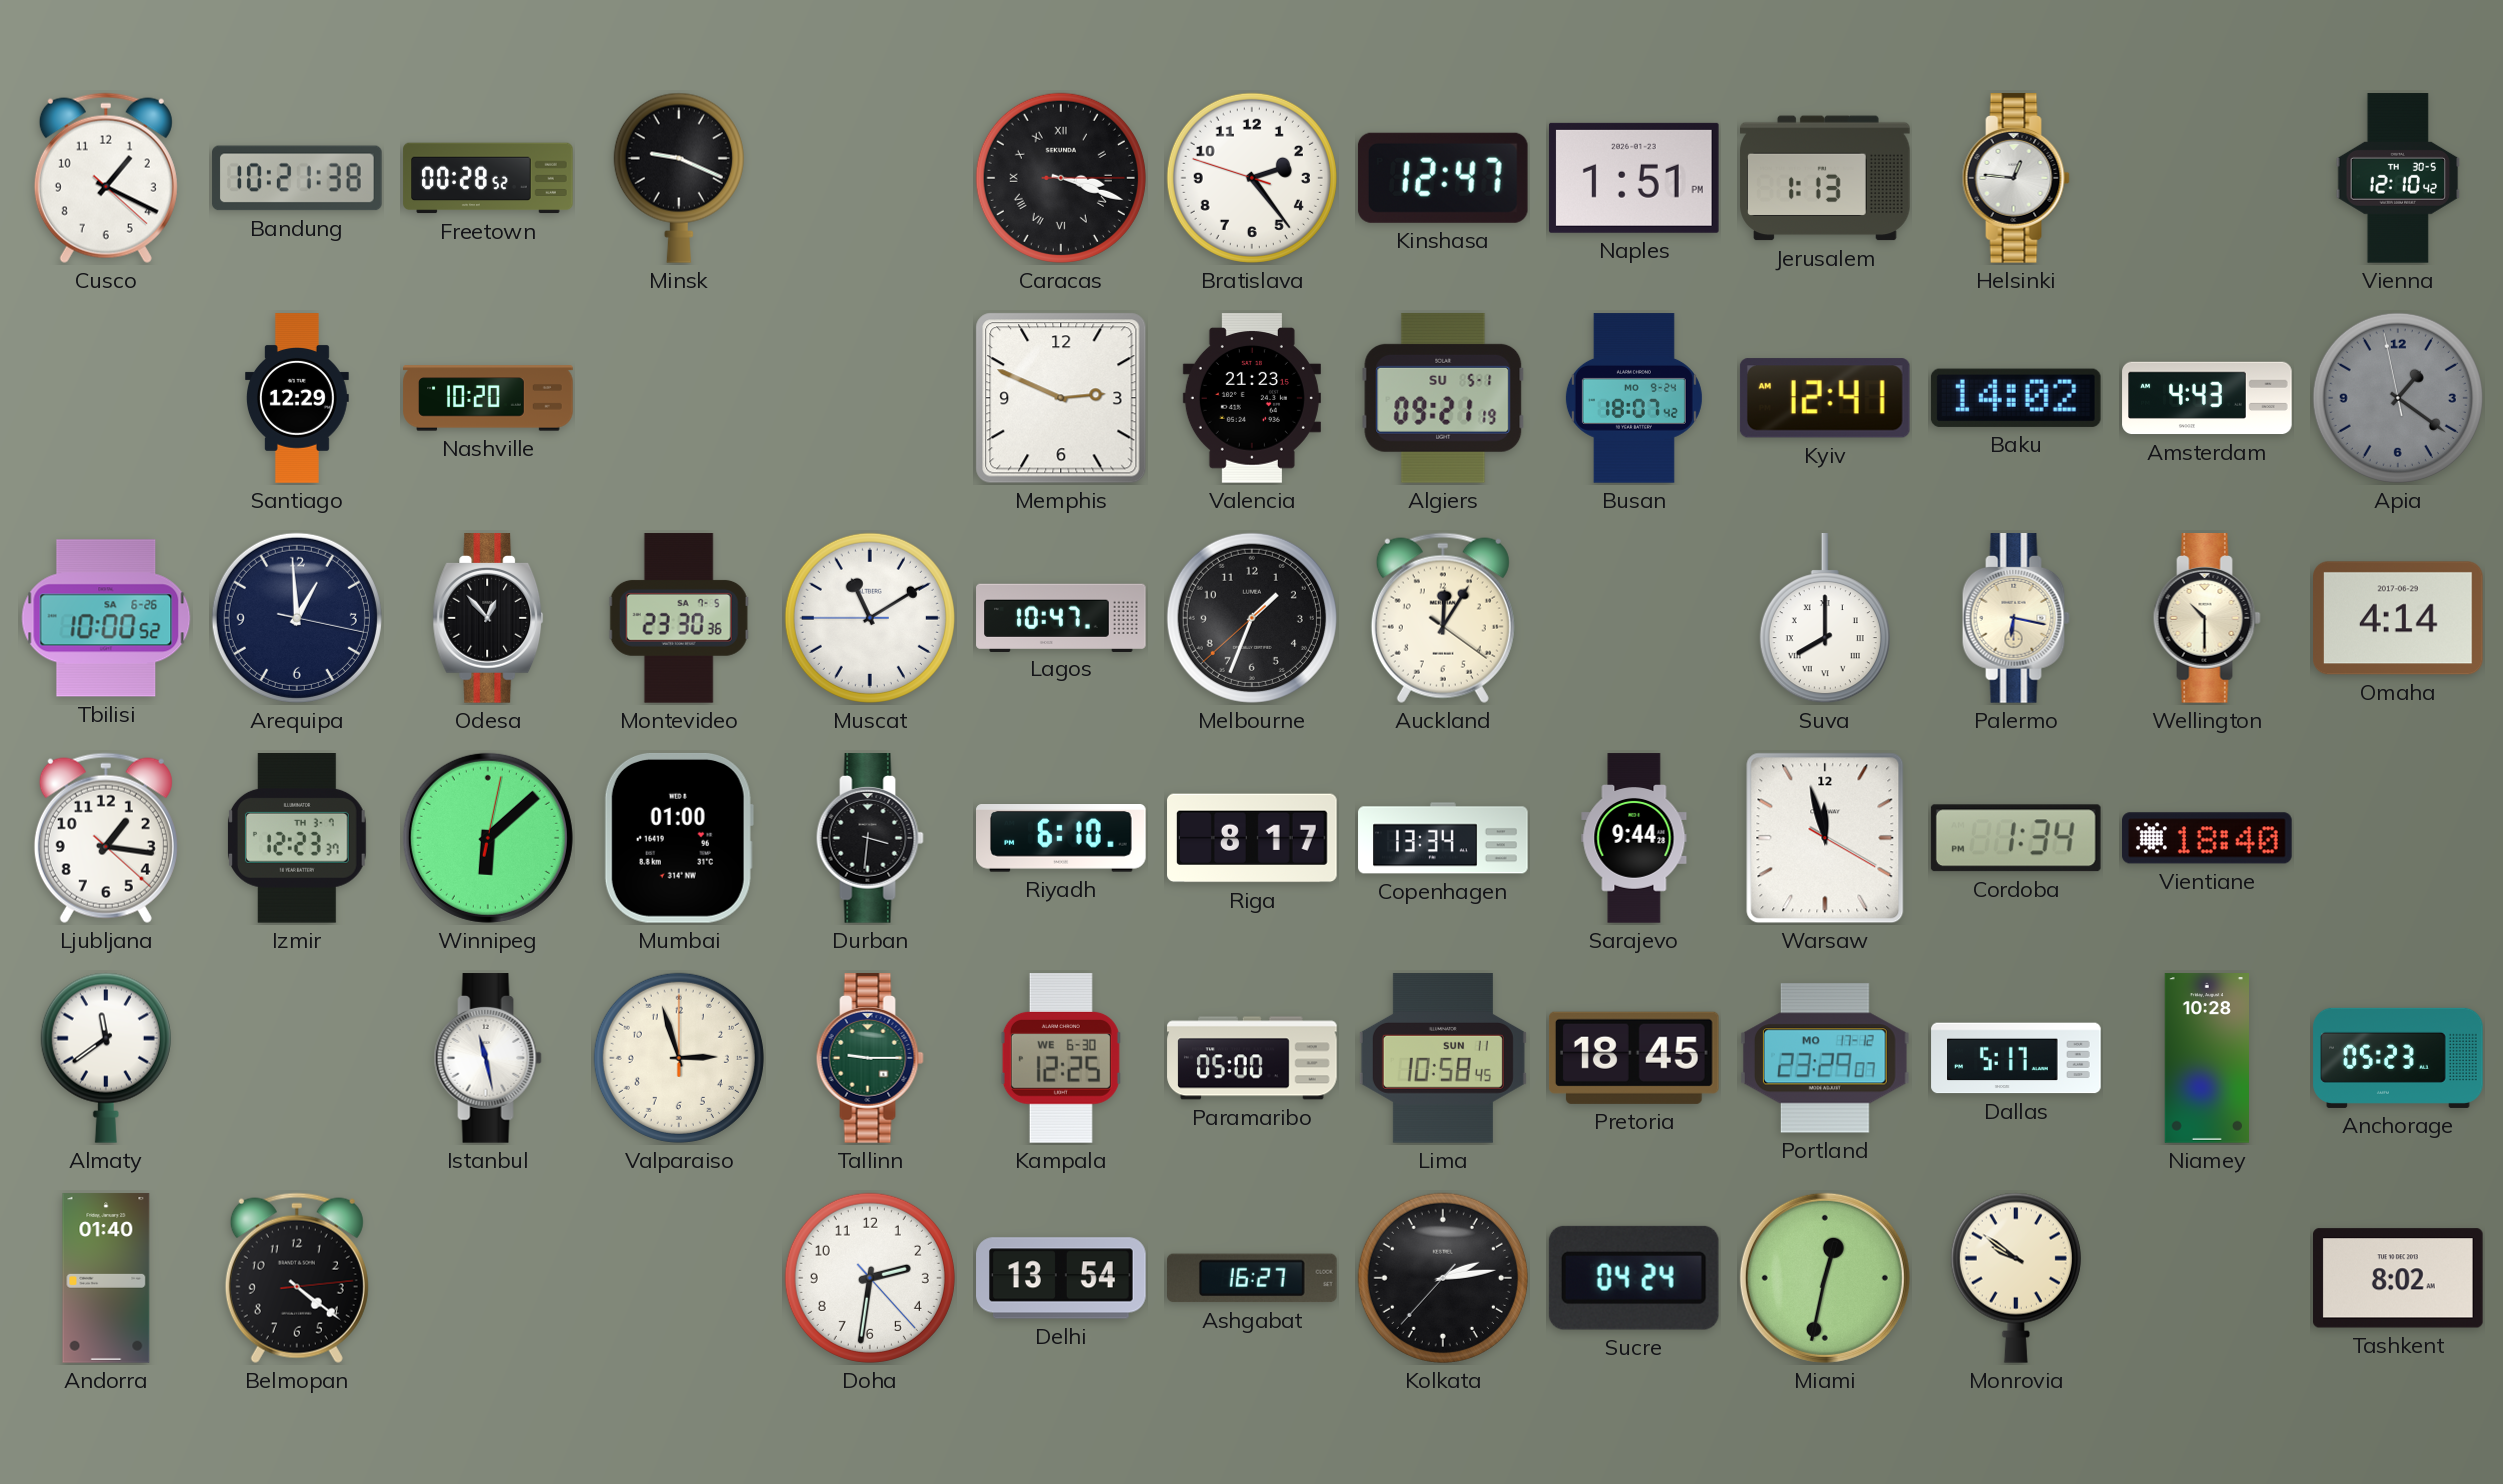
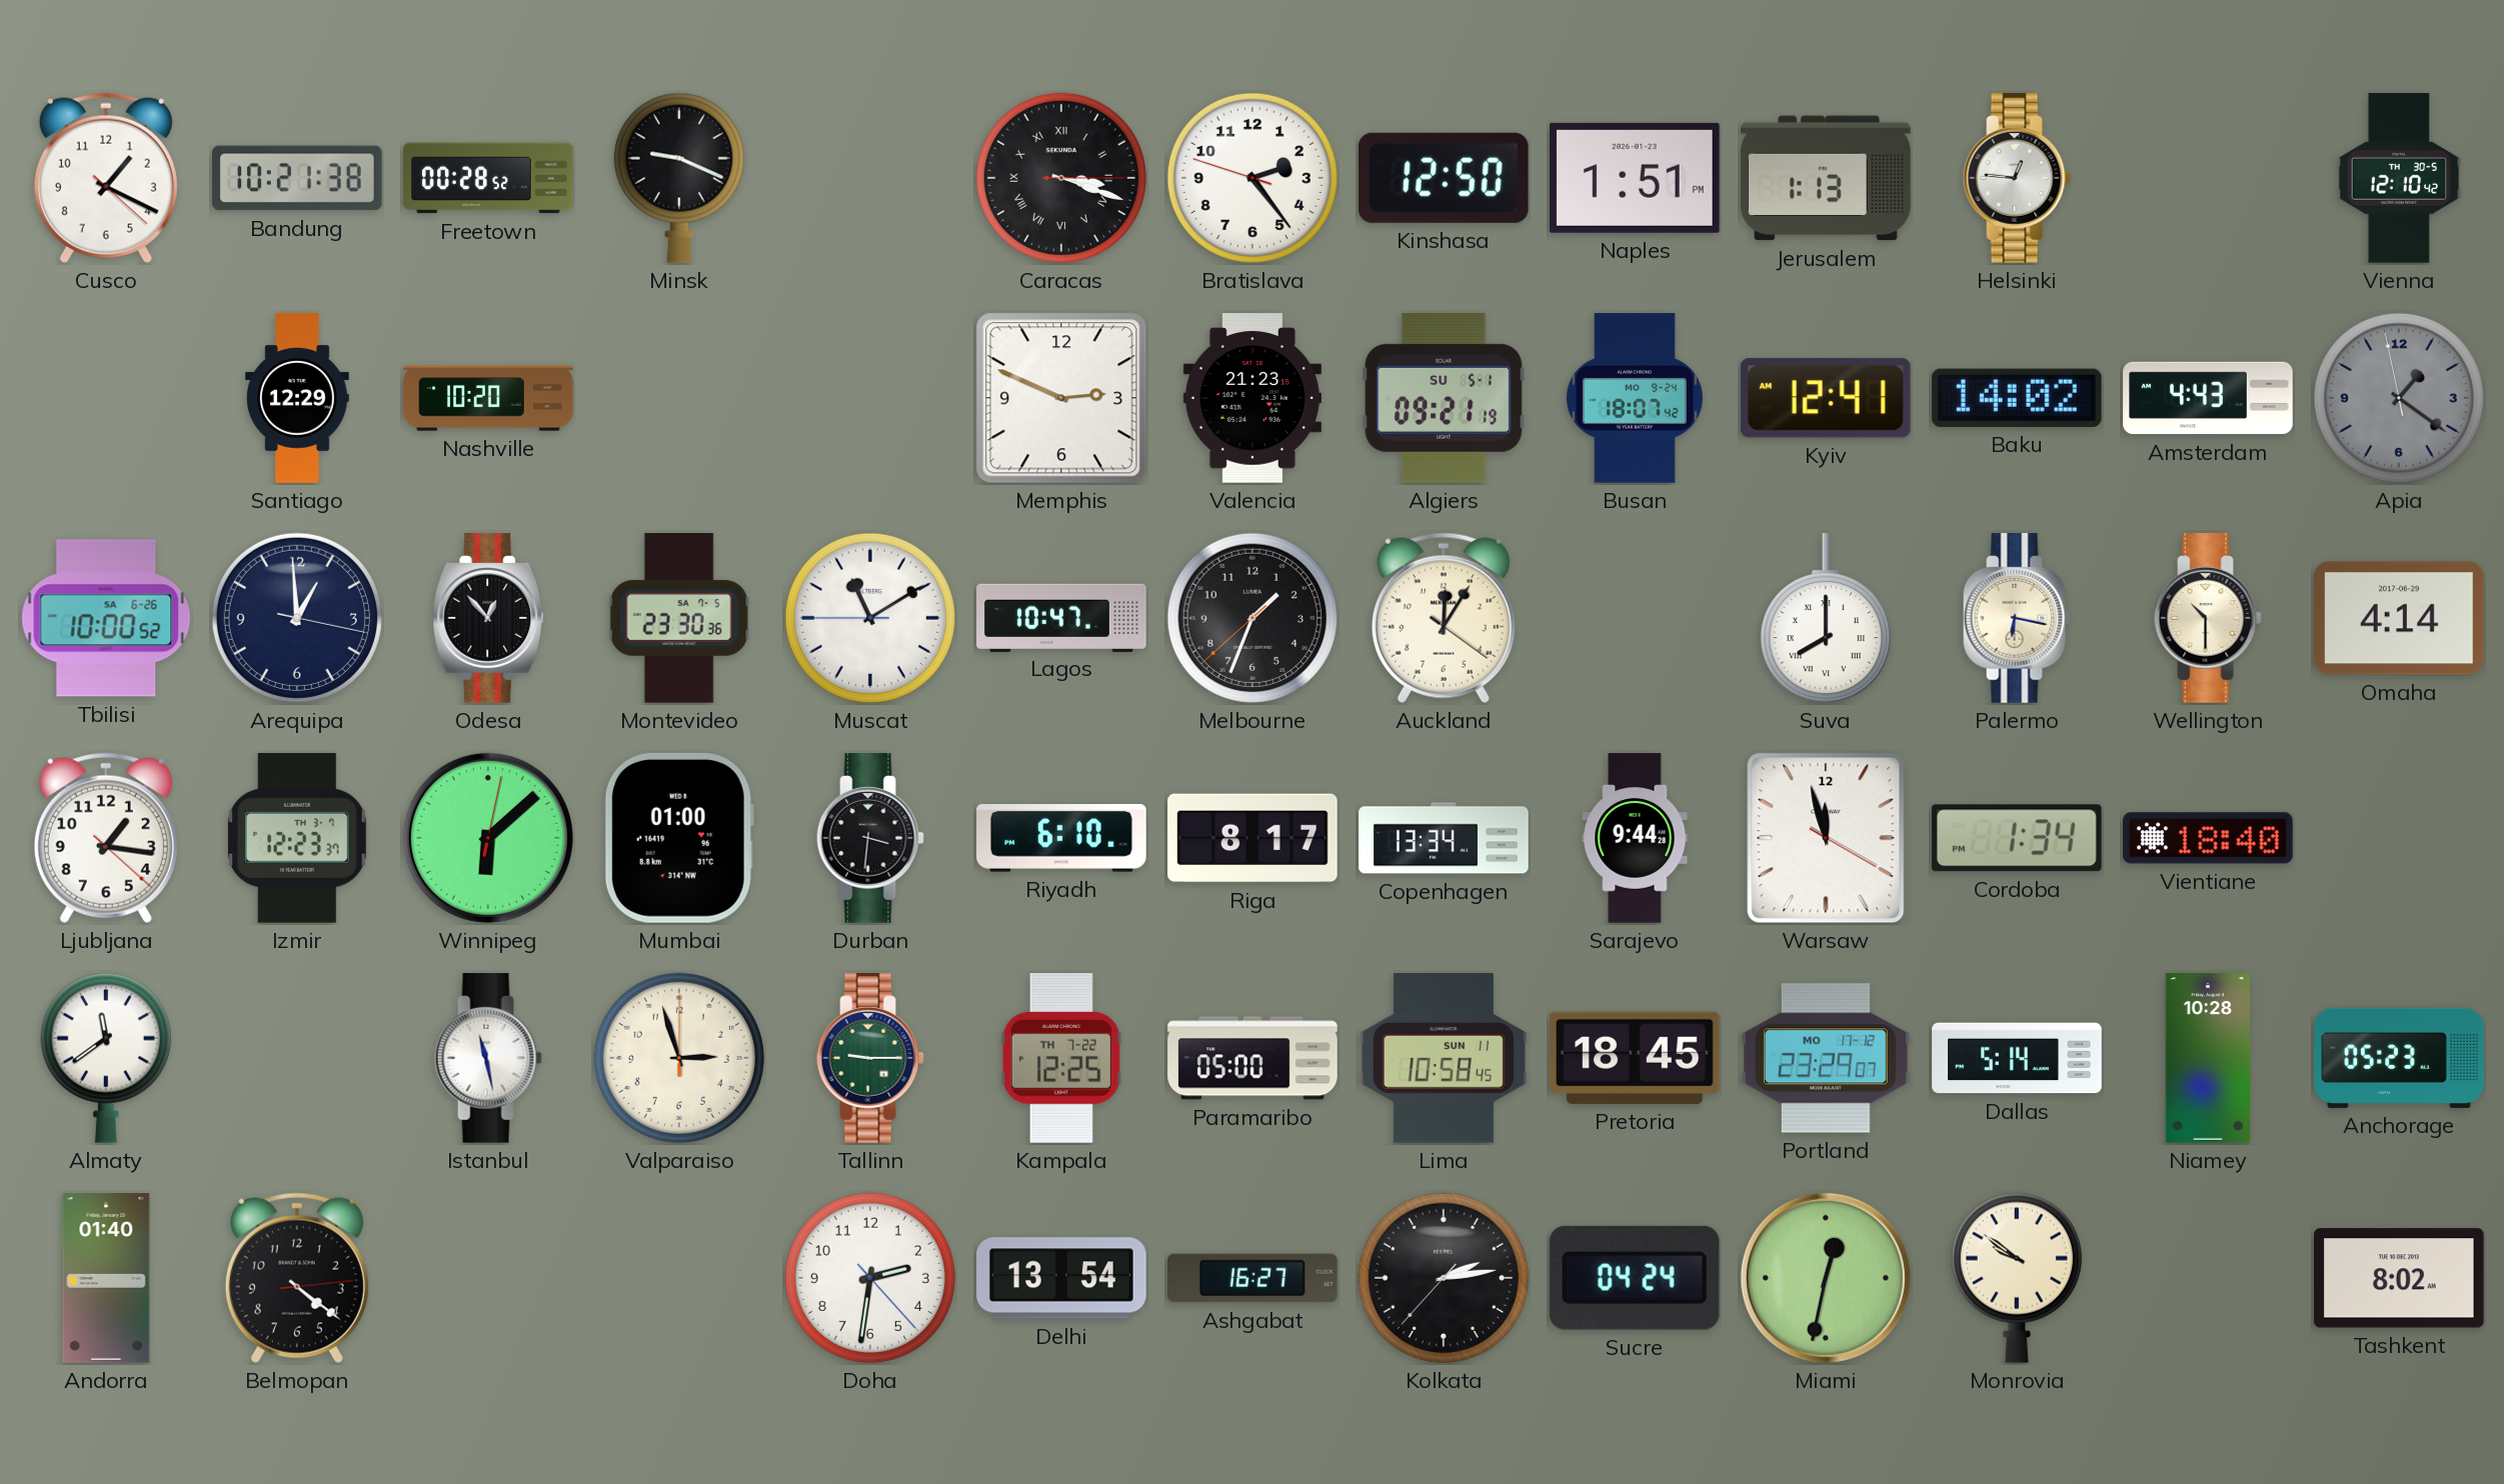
Kinshasa: 12:47 -> 12:50
Kampala date: WE 6-30 -> TH 7-22
Dallas: 5:17 -> 5:14
